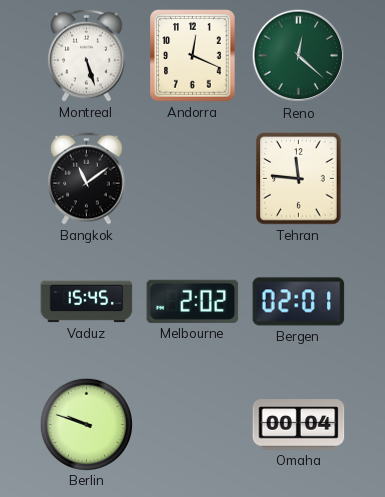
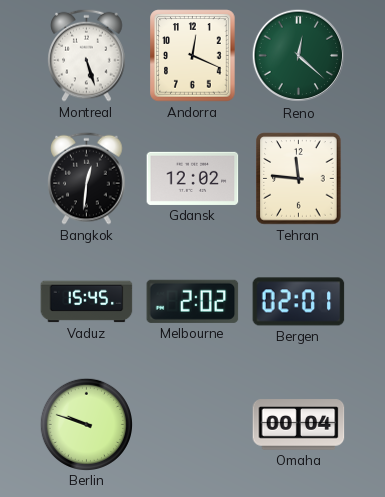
Bangkok: 11:09 -> 12:31
Gdansk: none -> 12:02
